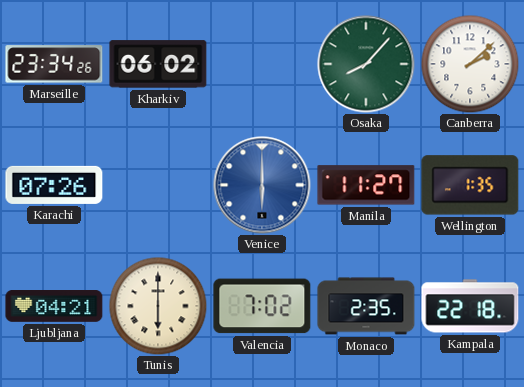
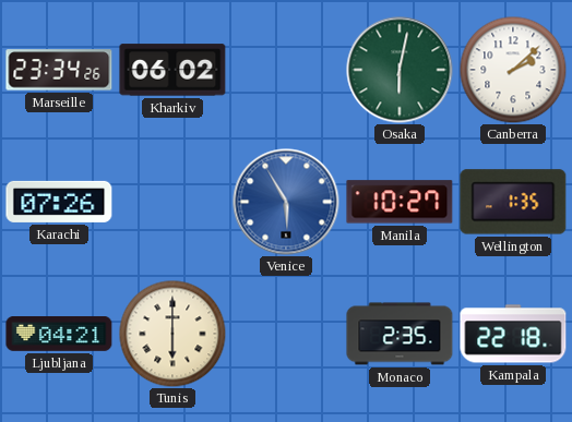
Osaka: 8:07 -> 6:02
Venice: 6:00 -> 5:55
Manila: 11:27 -> 10:27
Valencia: 7:02 -> none
